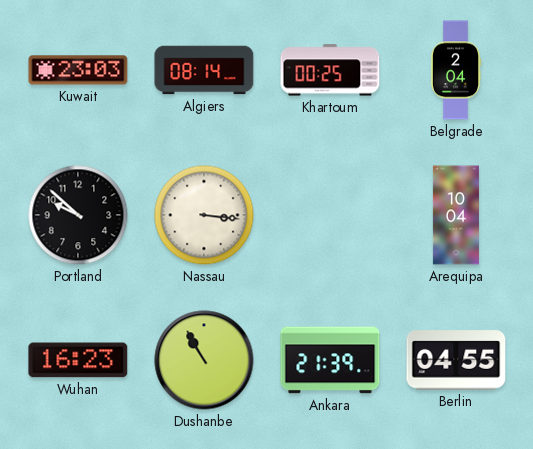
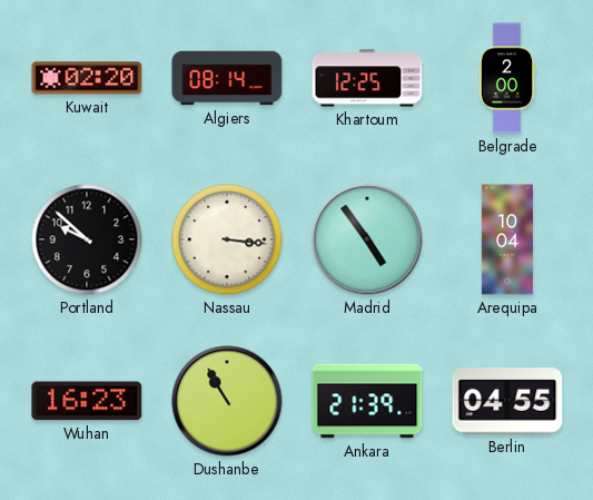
Kuwait: 23:03 -> 02:20
Khartoum: 00:25 -> 12:25
Belgrade: 2:04 -> 2:00
Madrid: none -> 4:54
